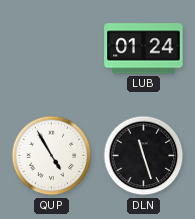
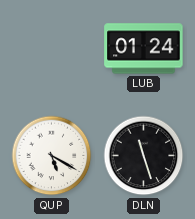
QUP: 4:55 -> 5:20
